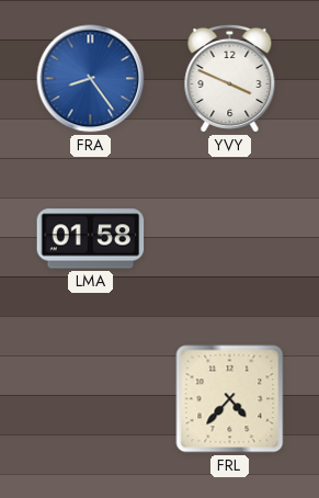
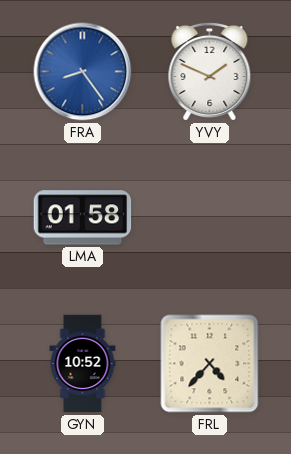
YVY: 3:49 -> 1:49
GYN: none -> 10:52
